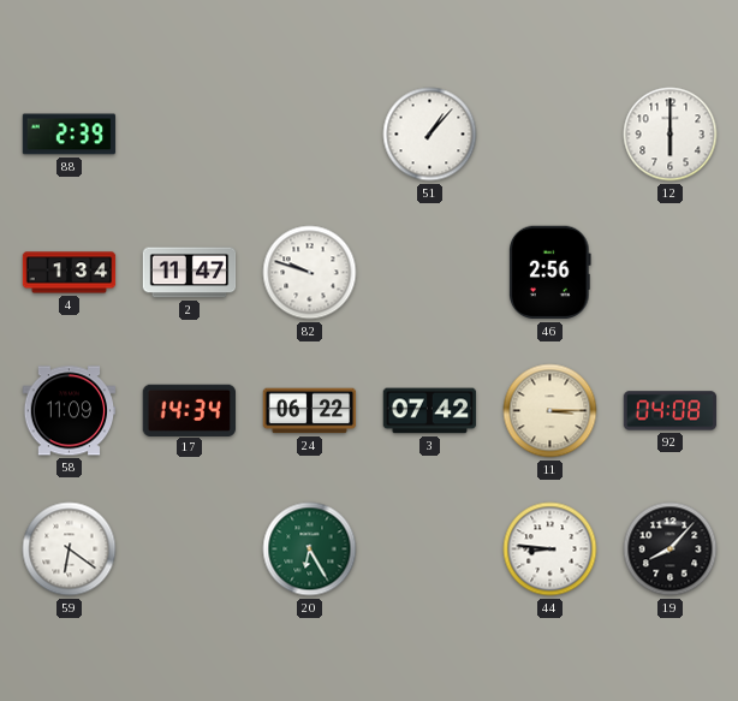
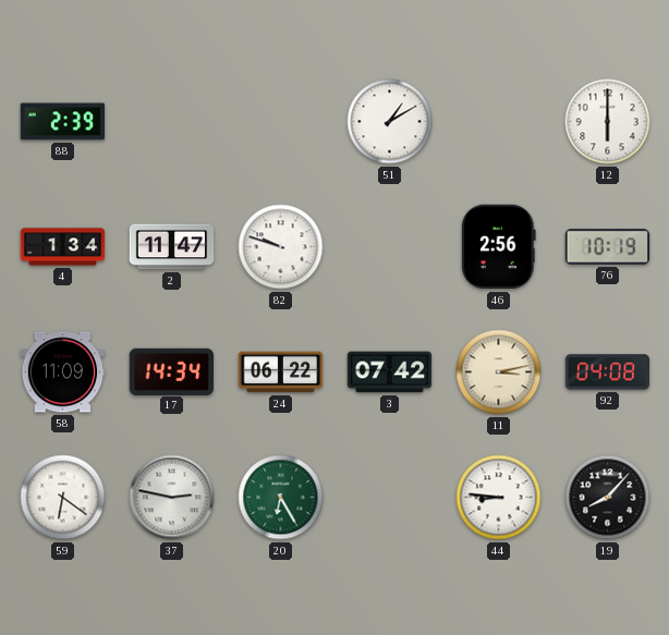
51: 1:07 -> 1:10
76: none -> 10:19
11: 3:15 -> 3:13
37: none -> 2:47
